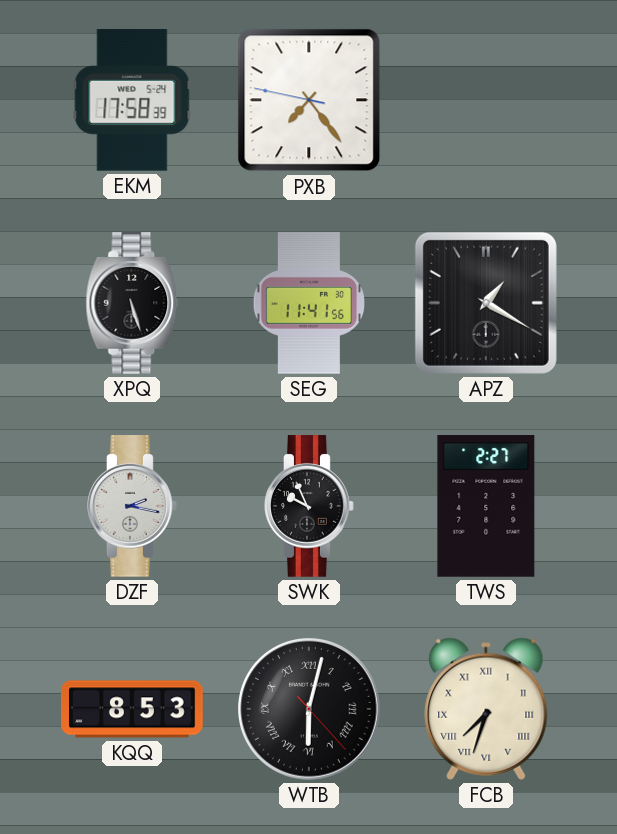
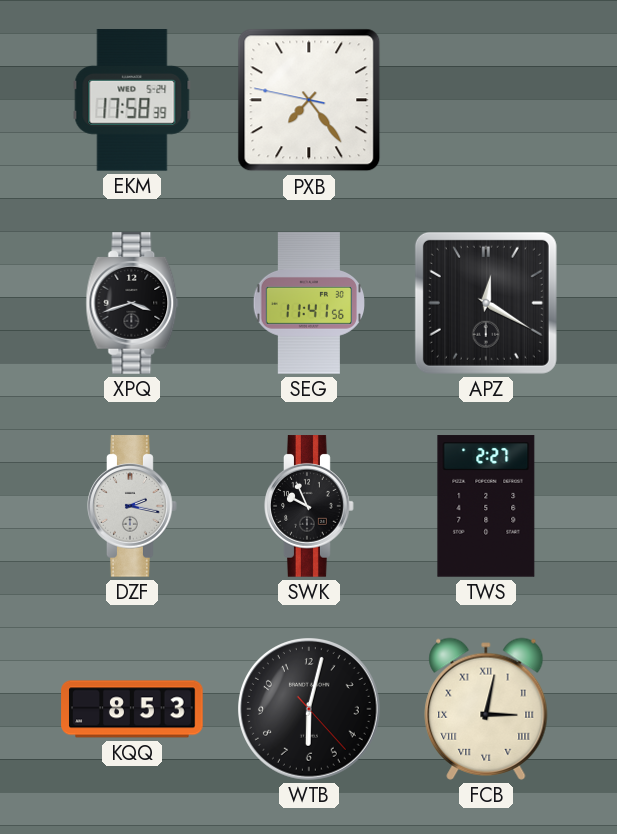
XPQ: 5:27 -> 3:42
APZ: 1:20 -> 12:20
WTB numerals: Roman -> Arabic
FCB: 7:33 -> 3:02
